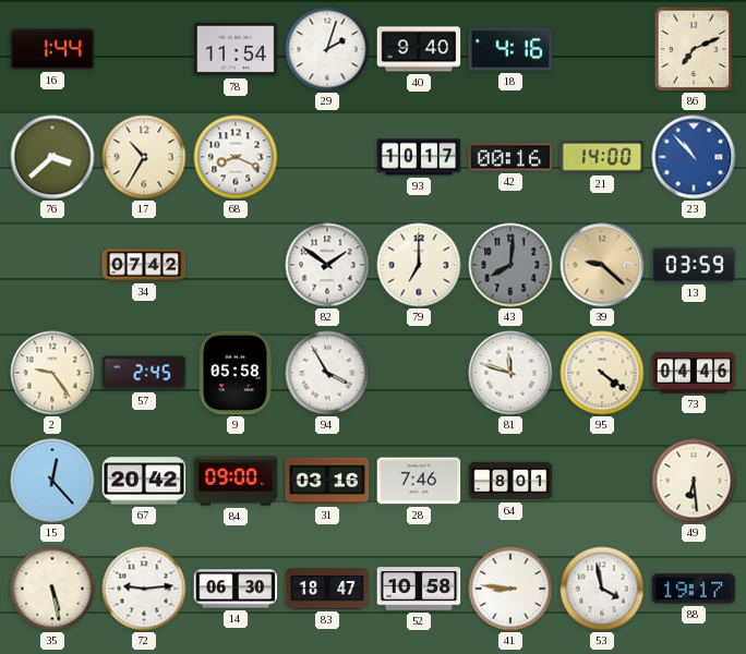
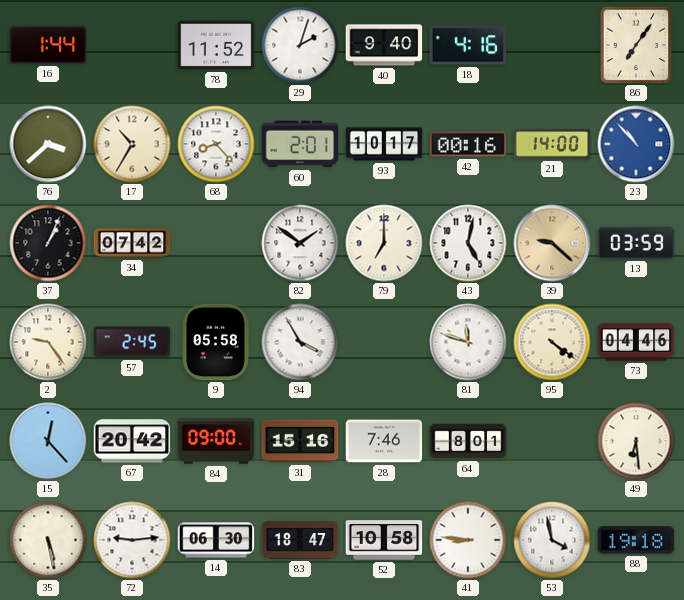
78: 11:54 -> 11:52
86: 7:11 -> 7:06
68: 8:19 -> 8:23
60: none -> 2:01
37: none -> 1:04
43: 8:01 -> 5:02
43 dial: grey -> white
31: 03:16 -> 15:16
88: 19:17 -> 19:18
